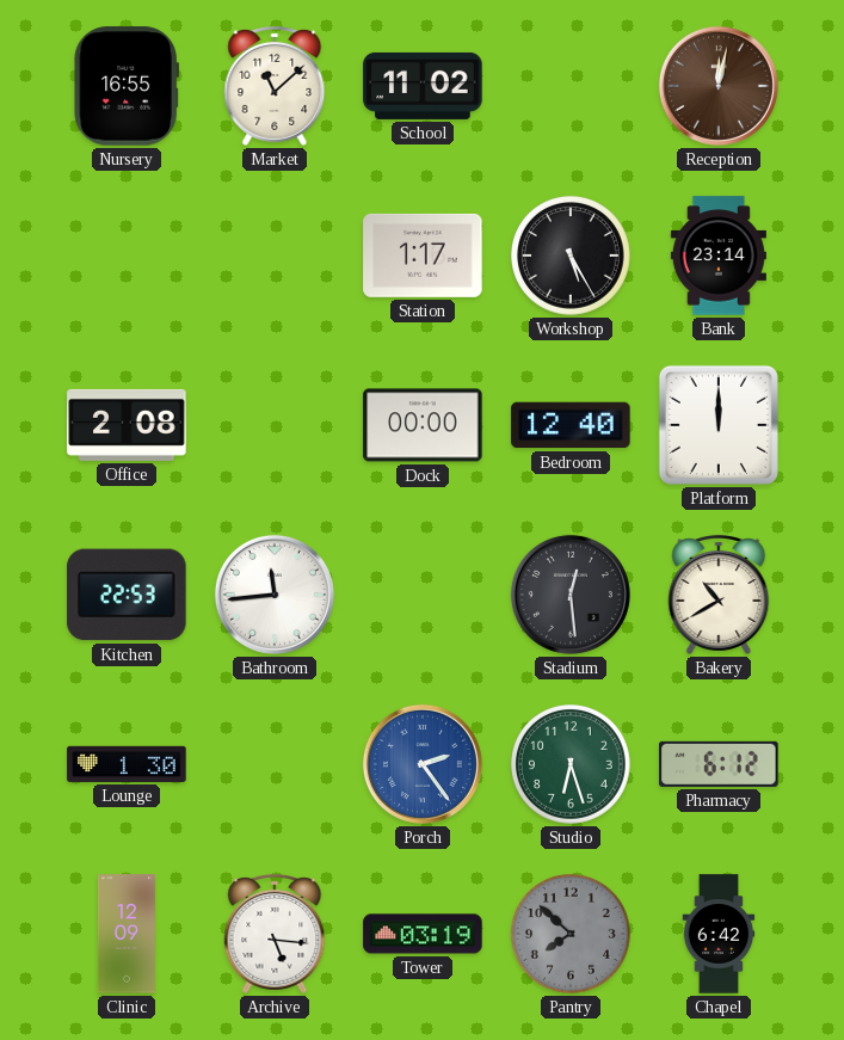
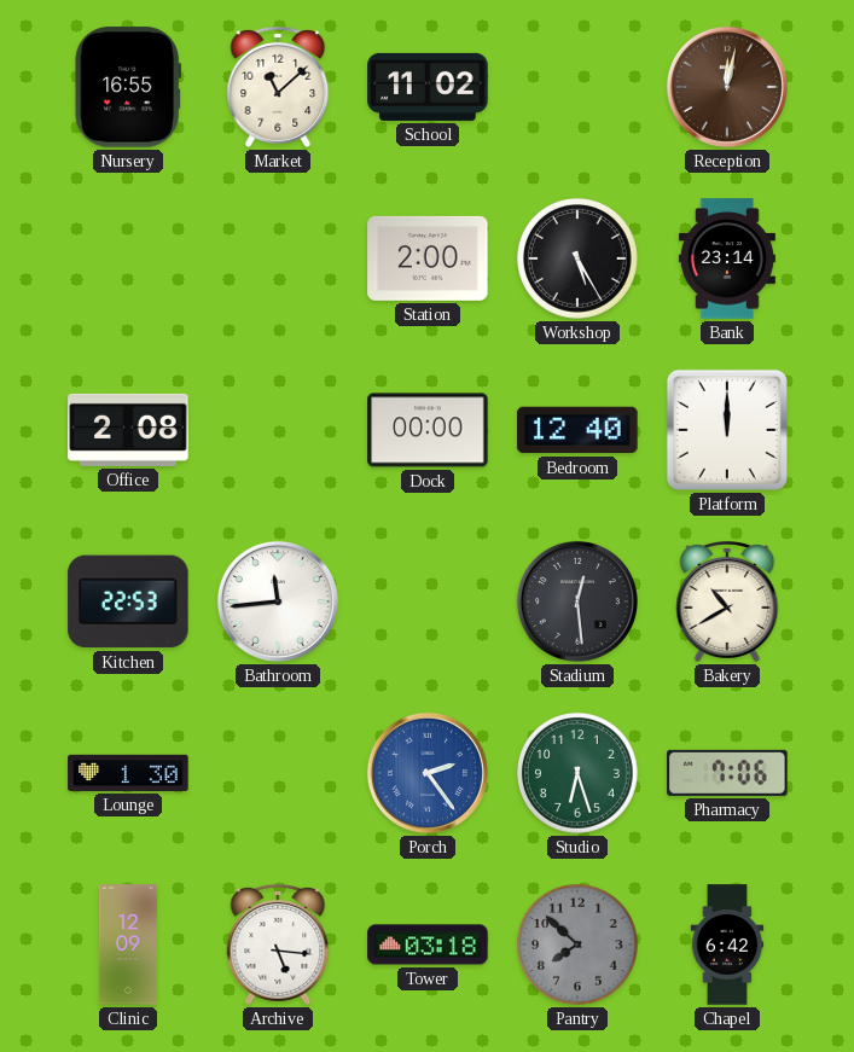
Station: 1:17 -> 2:00
Pharmacy: 6:12 -> 7:06
Tower: 03:19 -> 03:18
